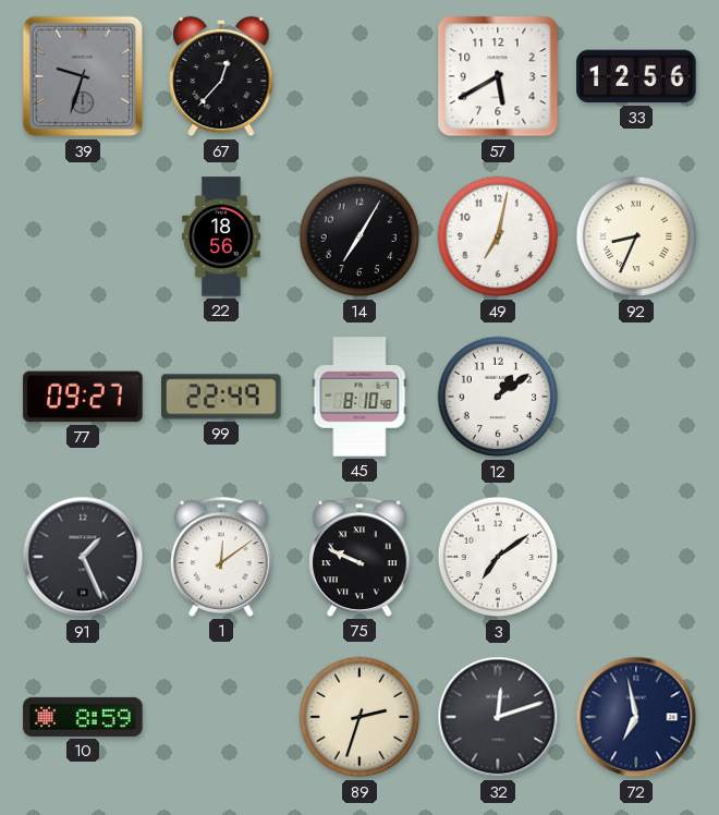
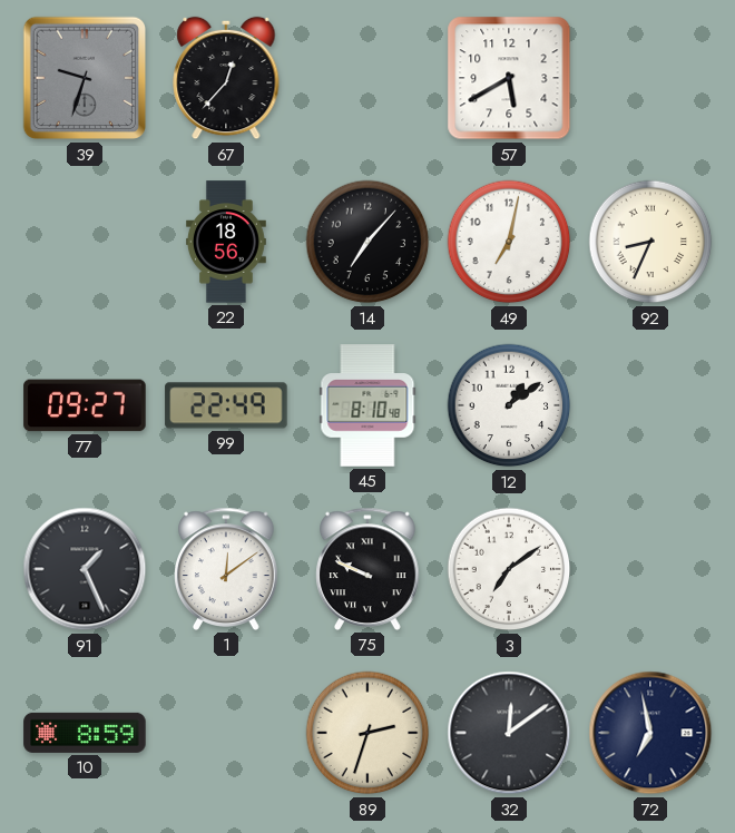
33: 12:56 -> none
14: 7:05 -> 7:07
32: 12:12 -> 12:09
